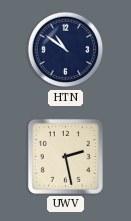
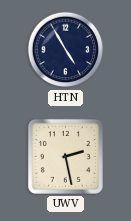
HTN: 10:51 -> 4:55
